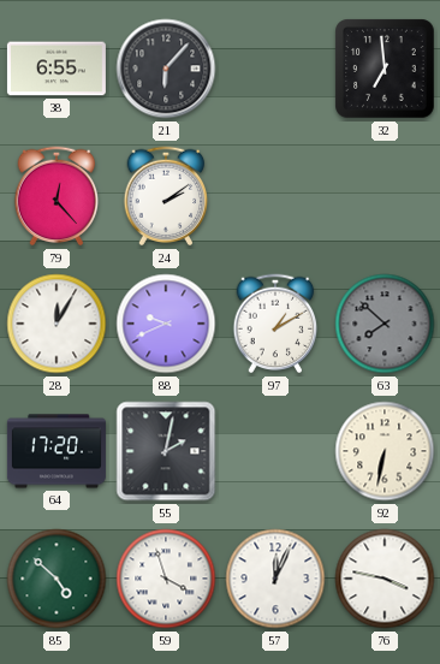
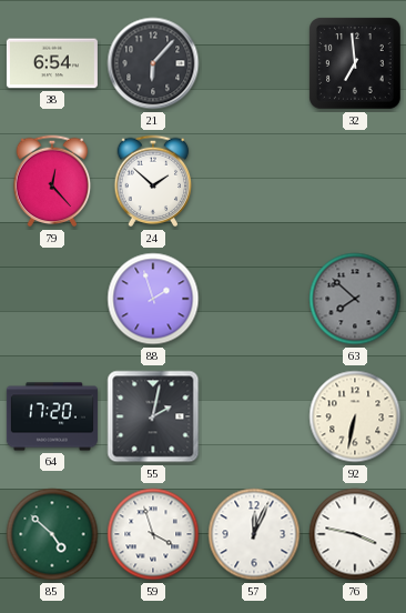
38: 6:55 -> 6:54
24: 2:09 -> 1:52
28: 12:05 -> none
88: 9:41 -> 1:57
97: 1:10 -> none
